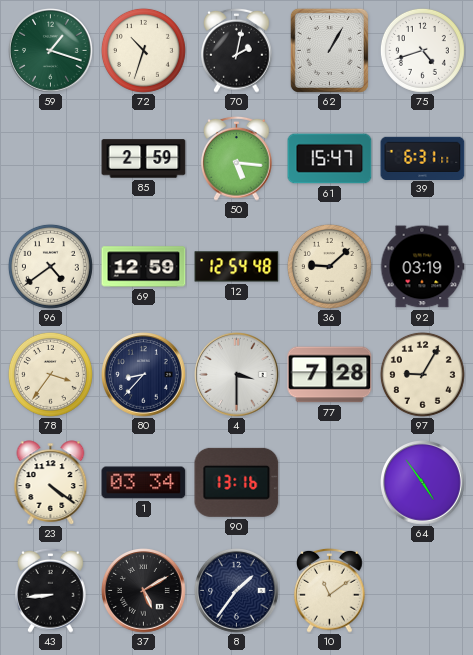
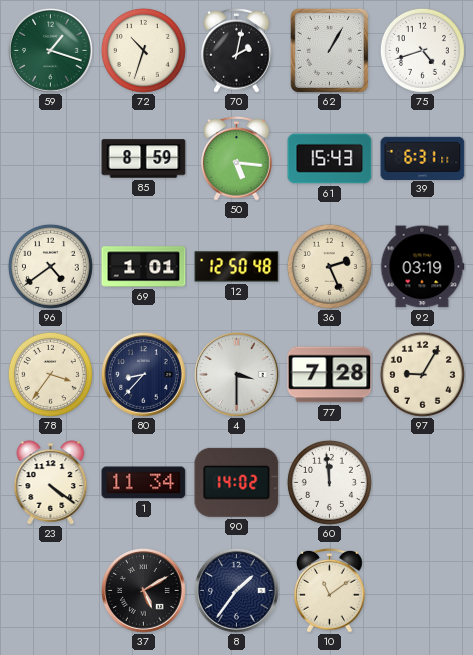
85: 2:59 -> 8:59
61: 15:47 -> 15:43
69: 12:59 -> 1:01
12: 12:54 -> 12:50
36: 9:08 -> 2:26
1: 03:34 -> 11:34
90: 13:16 -> 14:02
60: none -> 11:59
64: 4:54 -> none
43: 8:44 -> none
